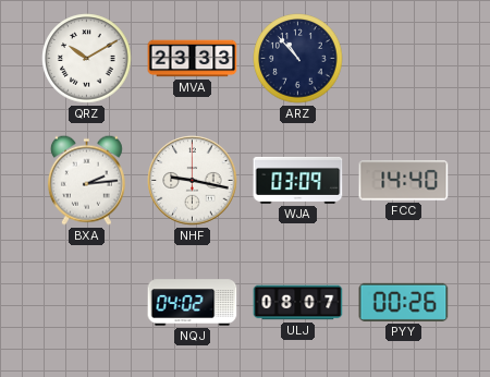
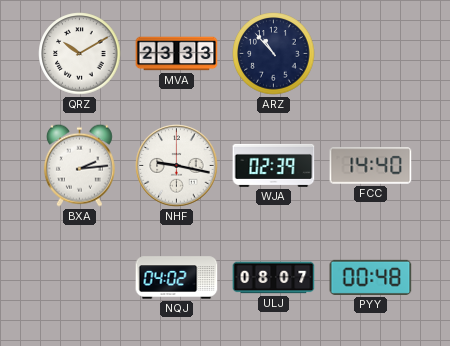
WJA: 03:09 -> 02:39
PYY: 00:26 -> 00:48
